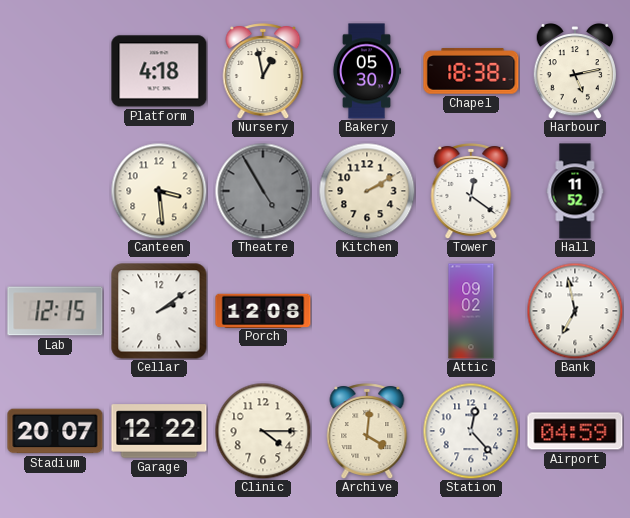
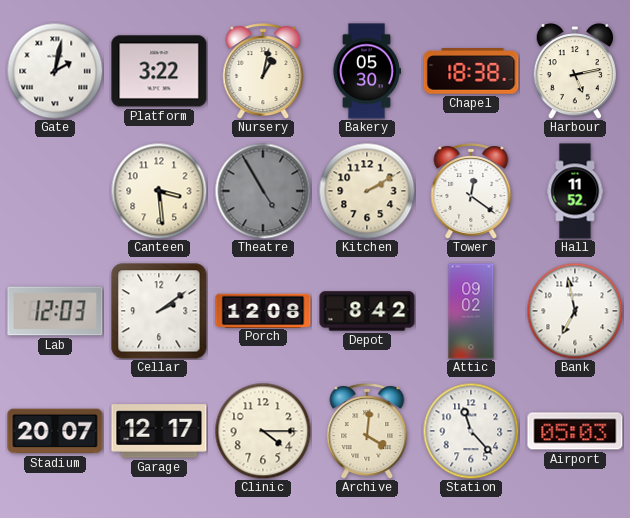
Gate: none -> 2:02
Platform: 4:18 -> 3:22
Nursery: 12:58 -> 1:02
Lab: 12:15 -> 12:03
Depot: none -> 8:42
Garage: 12:22 -> 12:17
Station: 12:23 -> 11:23
Airport: 04:59 -> 05:03
